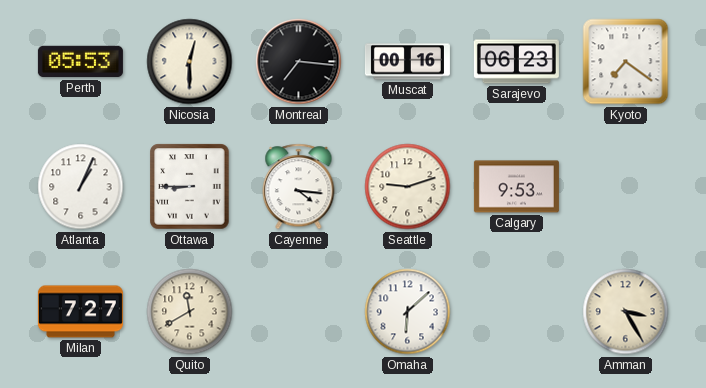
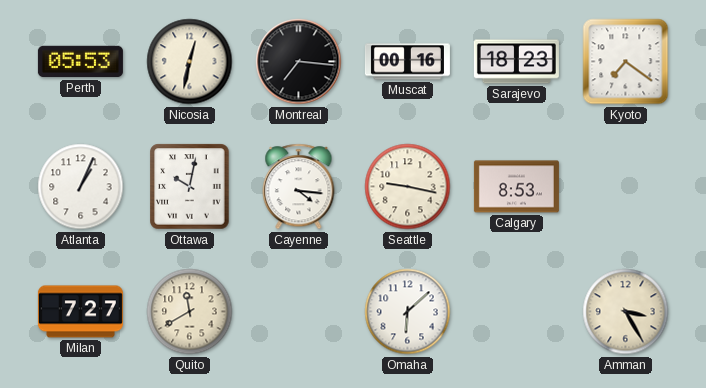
Nicosia: 12:30 -> 12:32
Sarajevo: 06:23 -> 18:23
Ottawa: 8:45 -> 10:02
Seattle: 9:12 -> 9:17
Calgary: 9:53 -> 8:53
